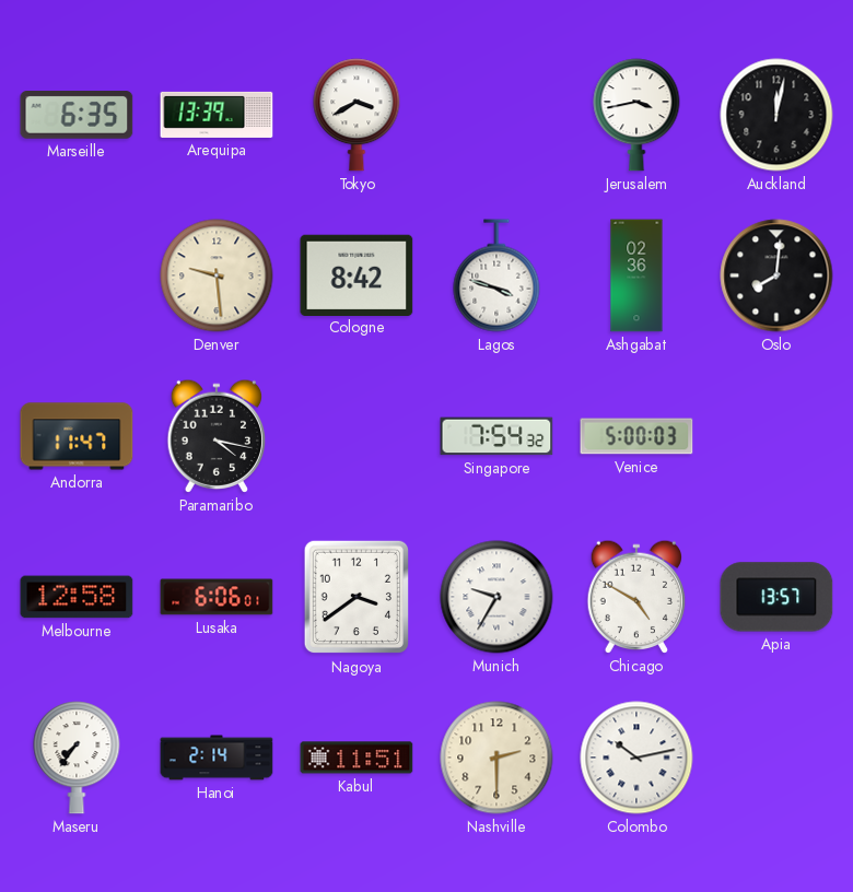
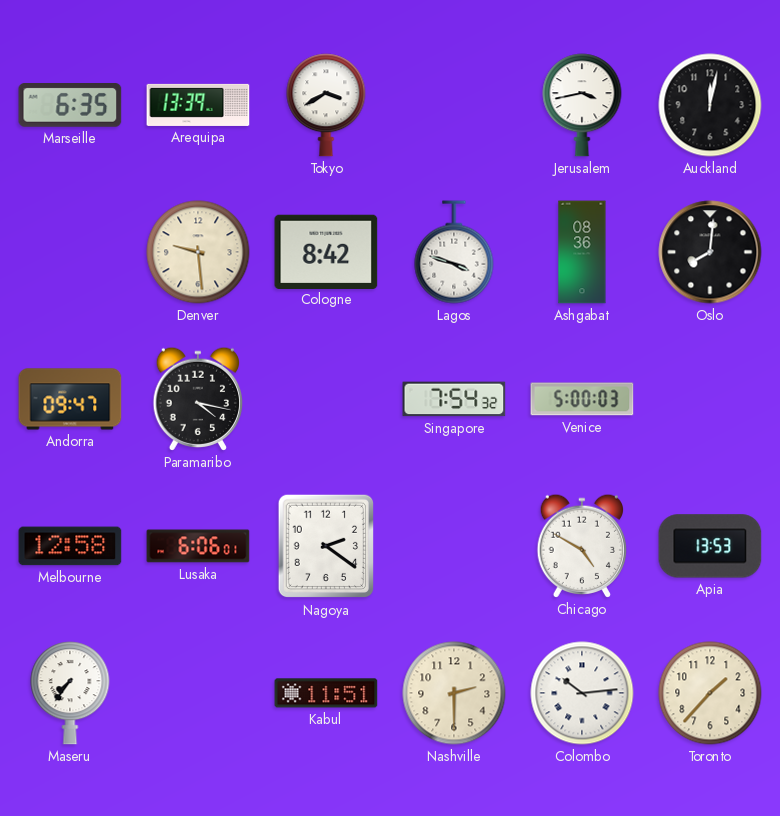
Ashgabat: 02:36 -> 08:36
Andorra: 11:47 -> 09:47
Nagoya: 3:39 -> 2:21
Munich: 9:35 -> none
Apia: 13:57 -> 13:53
Hanoi: 2:14 -> none
Colombo: 10:13 -> 10:14
Toronto: none -> 1:37
